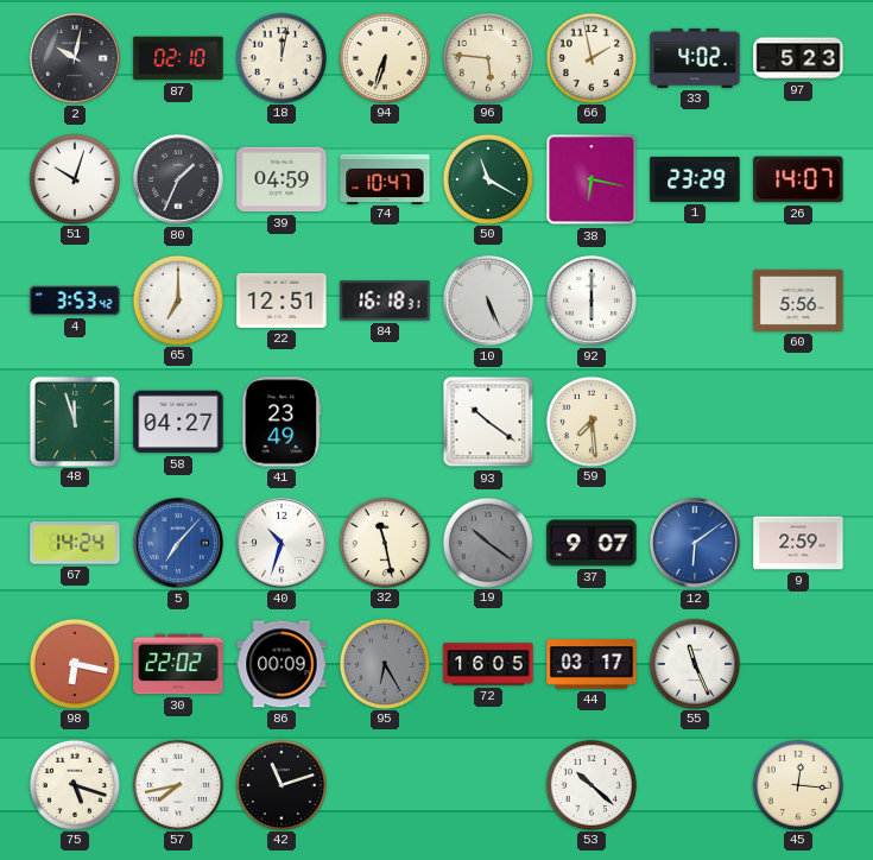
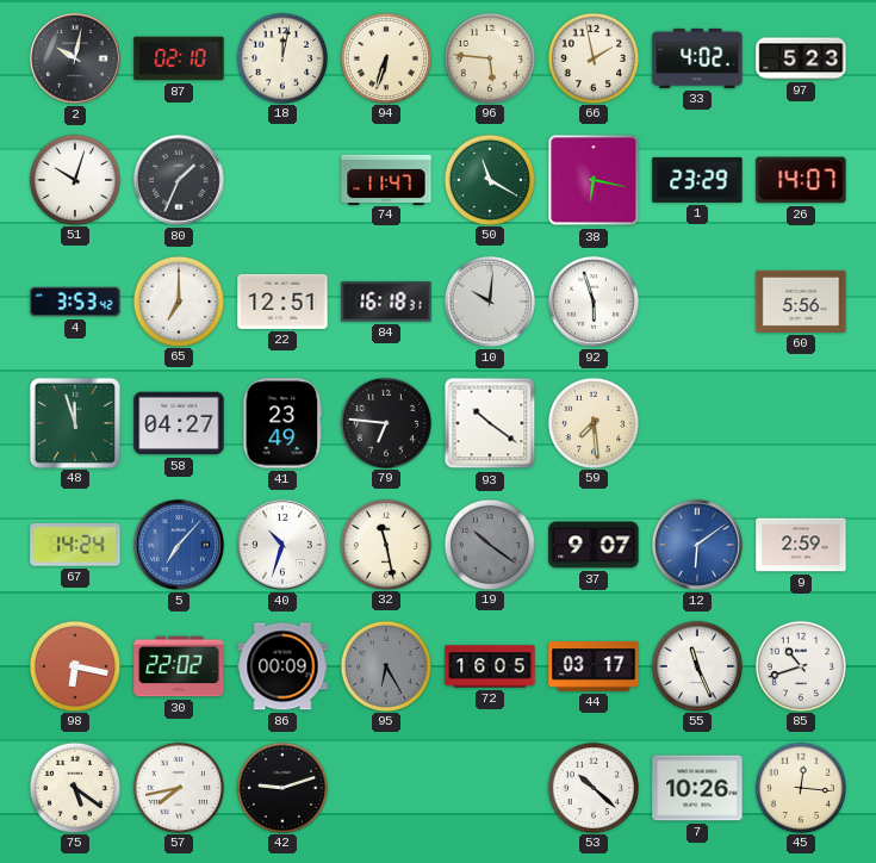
39: 04:59 -> none
74: 10:47 -> 11:47
10: 5:26 -> 10:01
92: 6:00 -> 5:57
79: none -> 6:46
85: none -> 10:42
75: 5:18 -> 5:21
42: 11:12 -> 9:12
7: none -> 10:26
